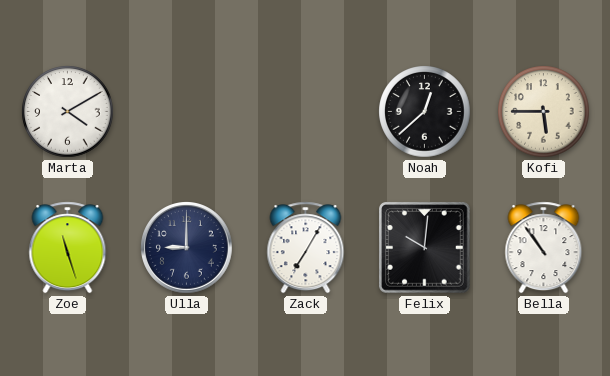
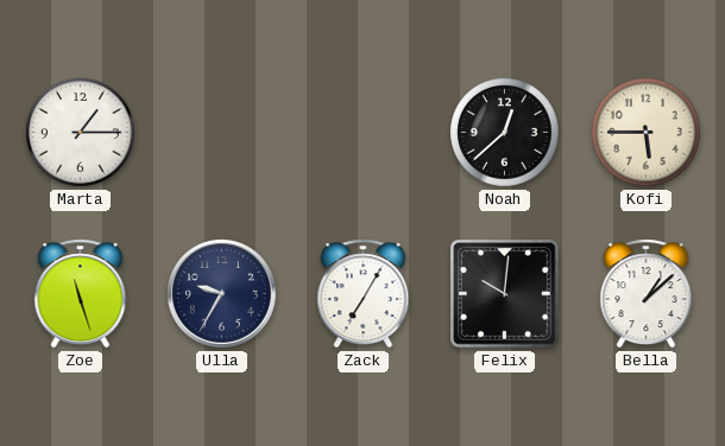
Marta: 4:10 -> 1:15
Ulla: 9:00 -> 9:35
Bella: 10:54 -> 1:08
